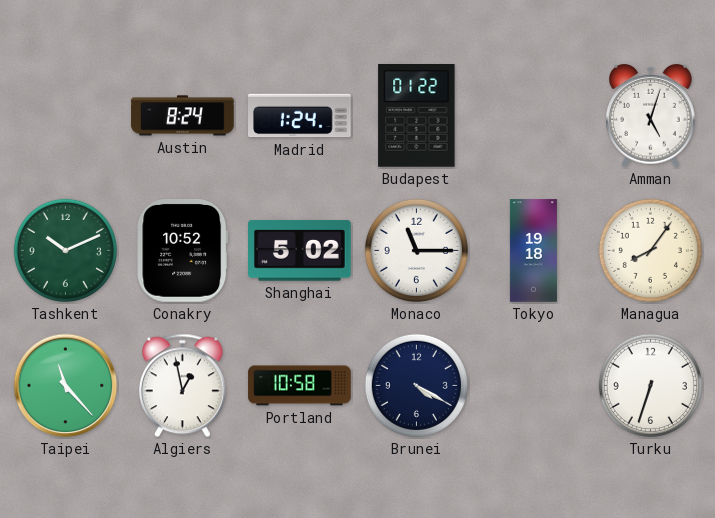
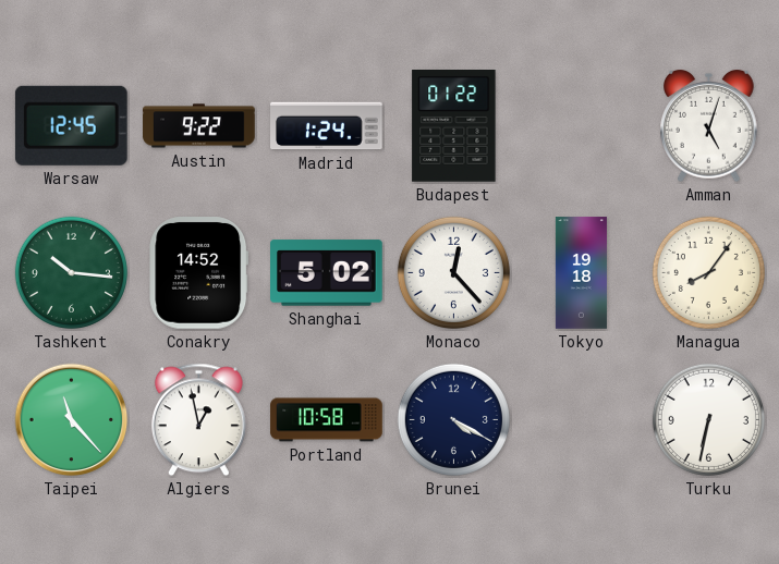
Warsaw: none -> 12:45
Austin: 8:24 -> 9:22
Tashkent: 10:11 -> 10:16
Conakry: 10:52 -> 14:52
Monaco: 11:15 -> 12:23
Turku: 6:33 -> 6:32
